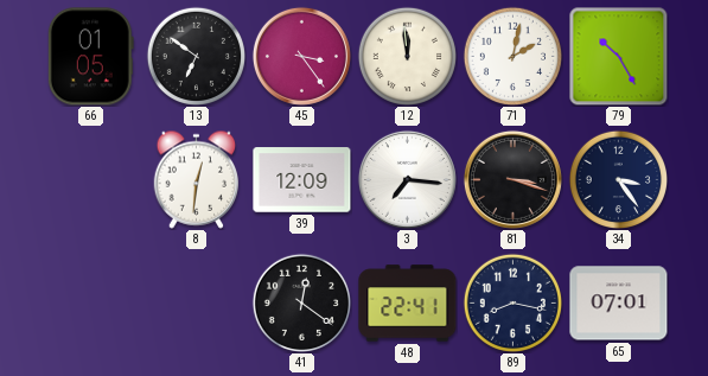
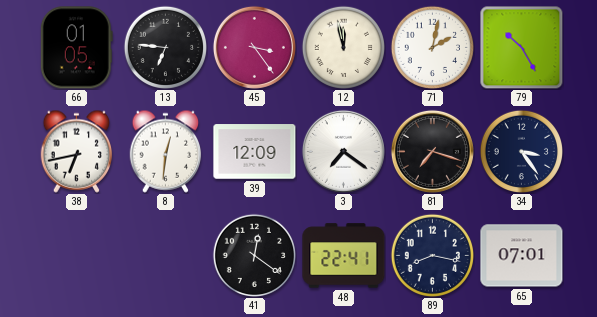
13: 6:51 -> 6:46
12: 11:59 -> 11:58
38: none -> 6:43
3: 7:16 -> 7:21
81: 3:18 -> 7:18
